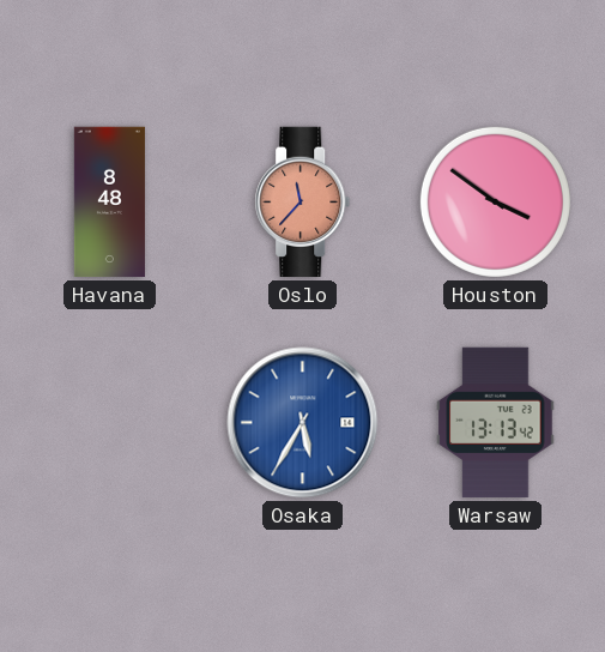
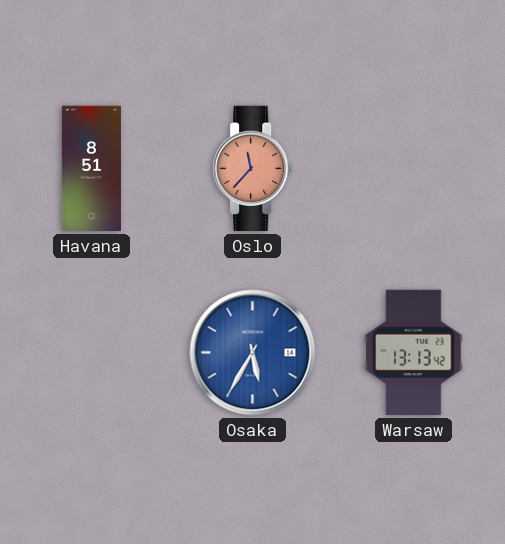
Havana: 8:48 -> 8:51
Houston: 3:51 -> none
